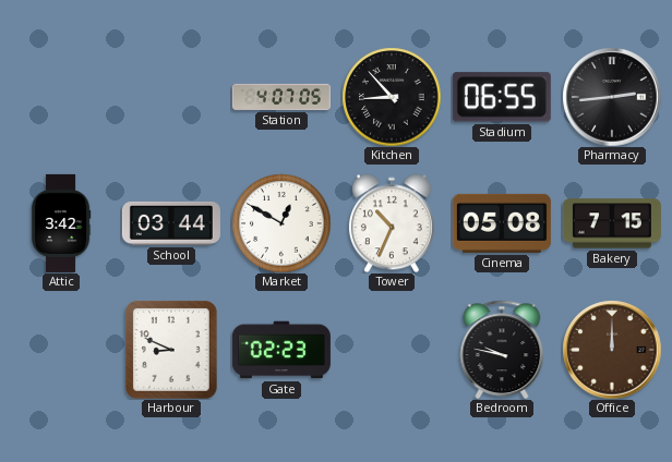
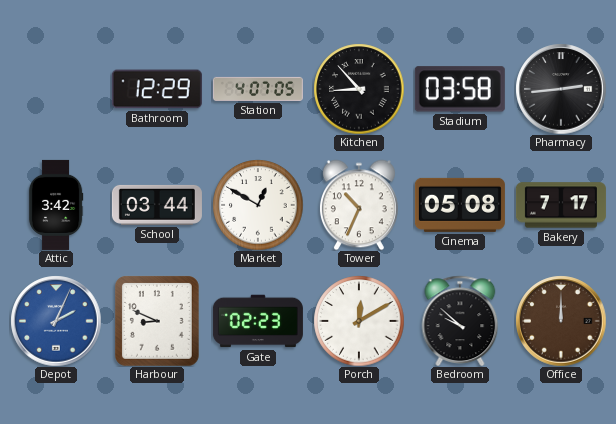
Bathroom: none -> 12:29
Stadium: 06:55 -> 03:58
Bakery: 7:15 -> 7:17
Depot: none -> 2:04
Porch: none -> 12:10
Bedroom: 9:47 -> 9:52
